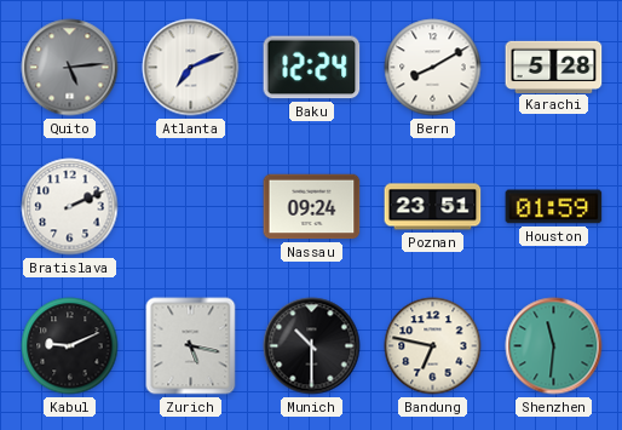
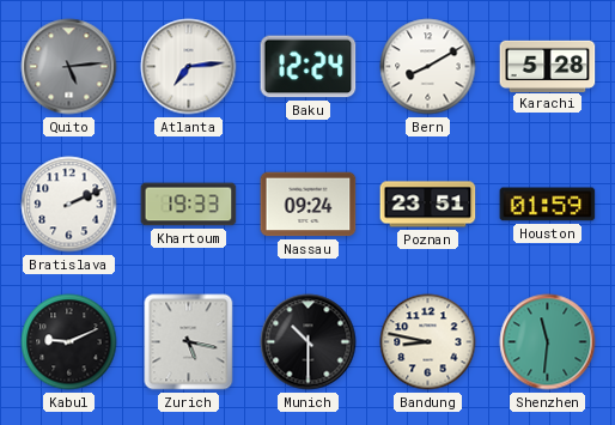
Atlanta: 7:11 -> 7:14
Khartoum: none -> 19:33
Bandung: 6:47 -> 8:47
